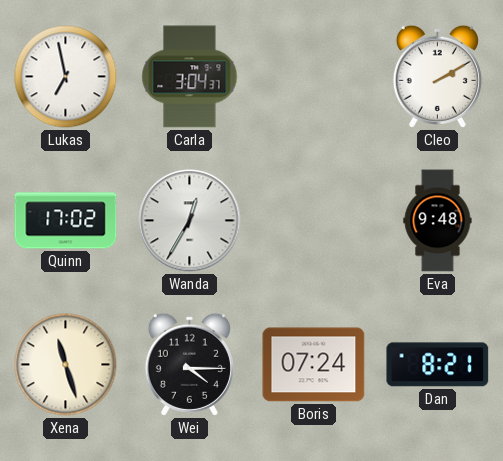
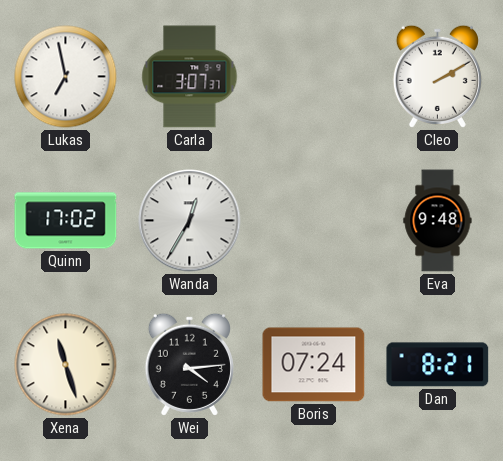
Carla: 3:04 -> 3:07
Wei: 4:15 -> 4:14
